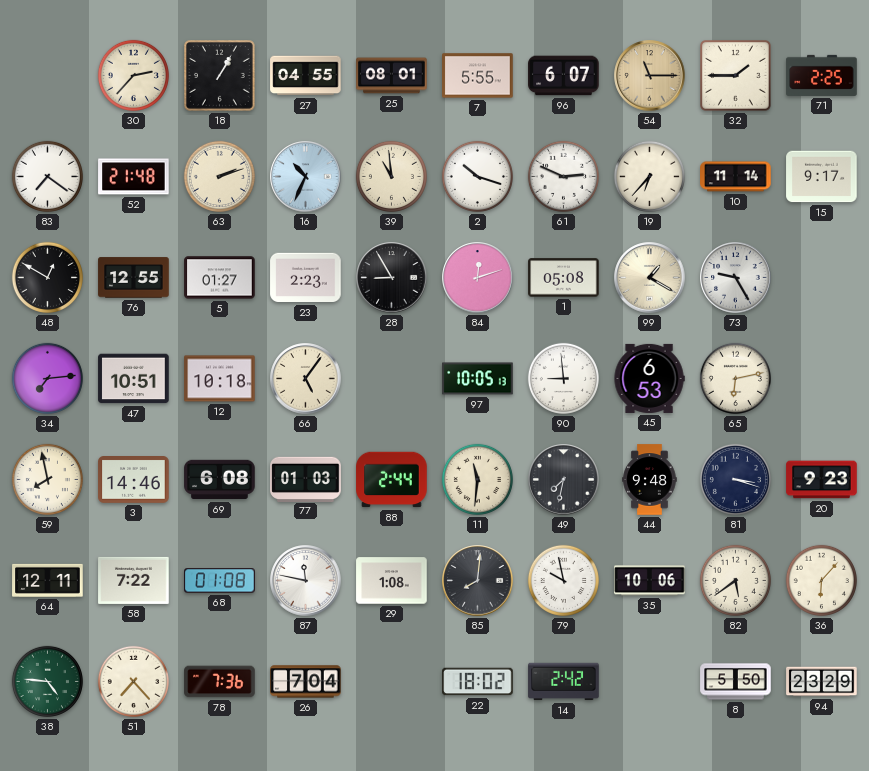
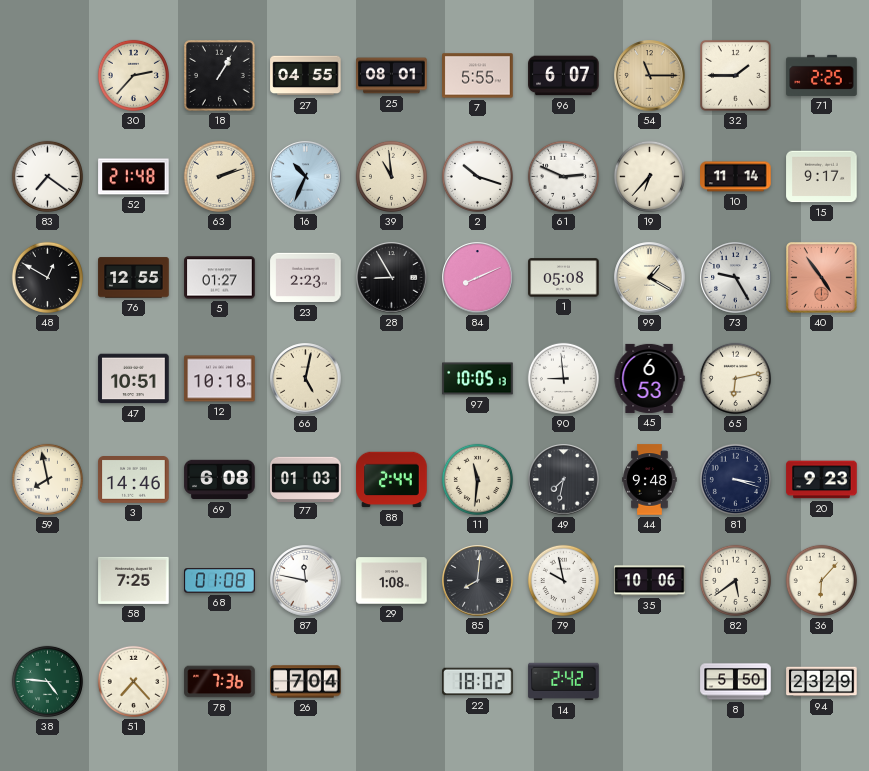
84: 12:12 -> 8:11
40: none -> 4:54
34: 7:14 -> none
66: 5:06 -> 5:02
64: 12:11 -> none
58: 7:22 -> 7:25
